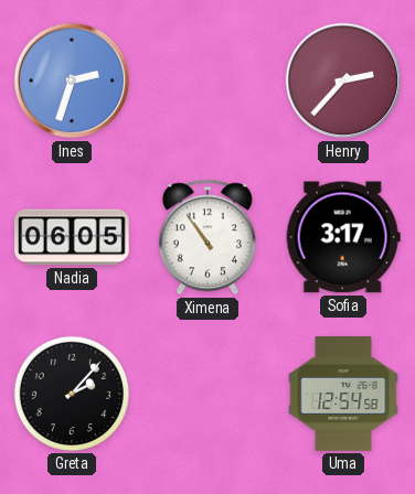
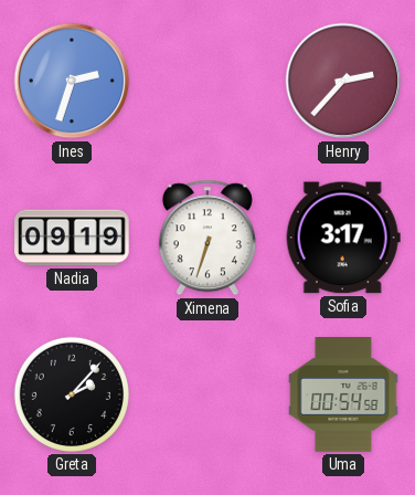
Nadia: 06:05 -> 09:19
Ximena: 10:54 -> 6:33
Uma: 12:54 -> 00:54
